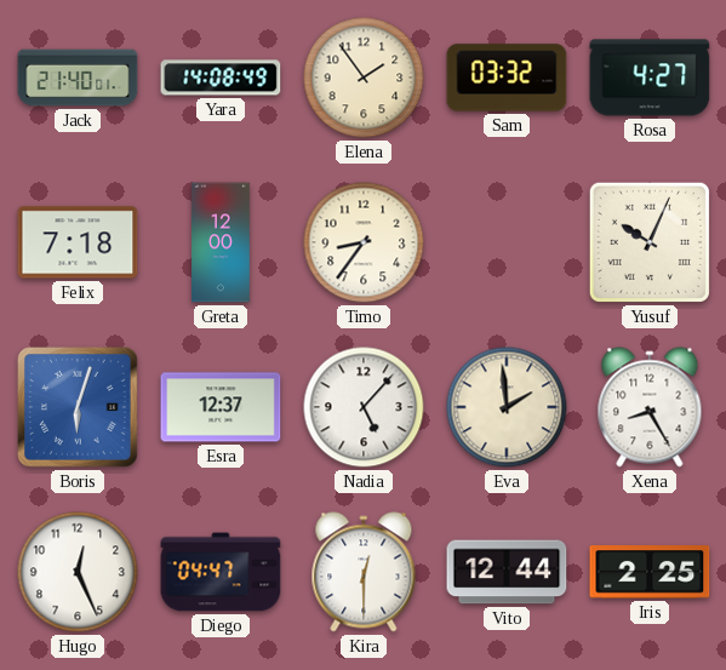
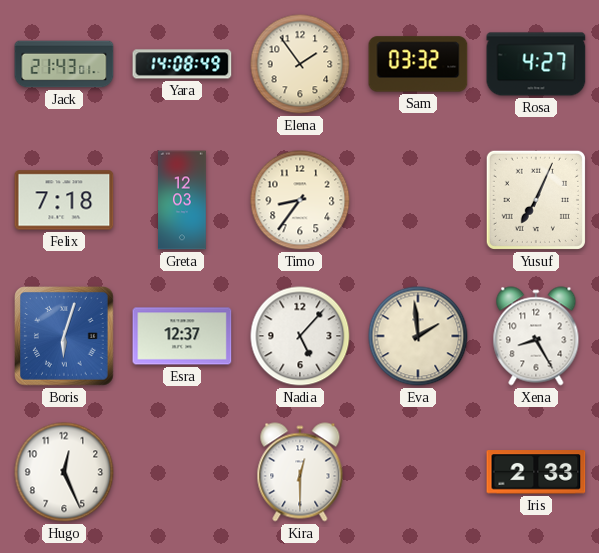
Jack: 21:40 -> 21:43
Greta: 12:00 -> 12:03
Yusuf: 10:04 -> 7:04
Diego: 04:47 -> none
Vito: 12:44 -> none
Iris: 2:25 -> 2:33
